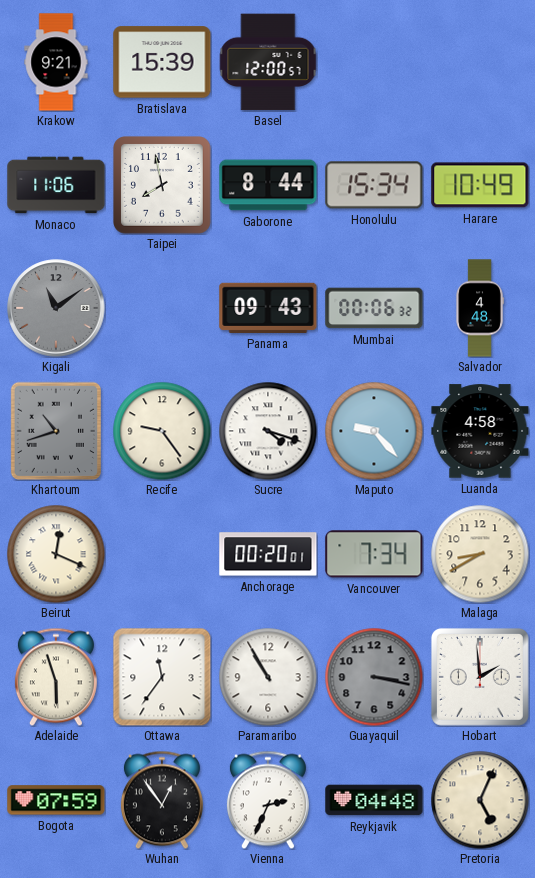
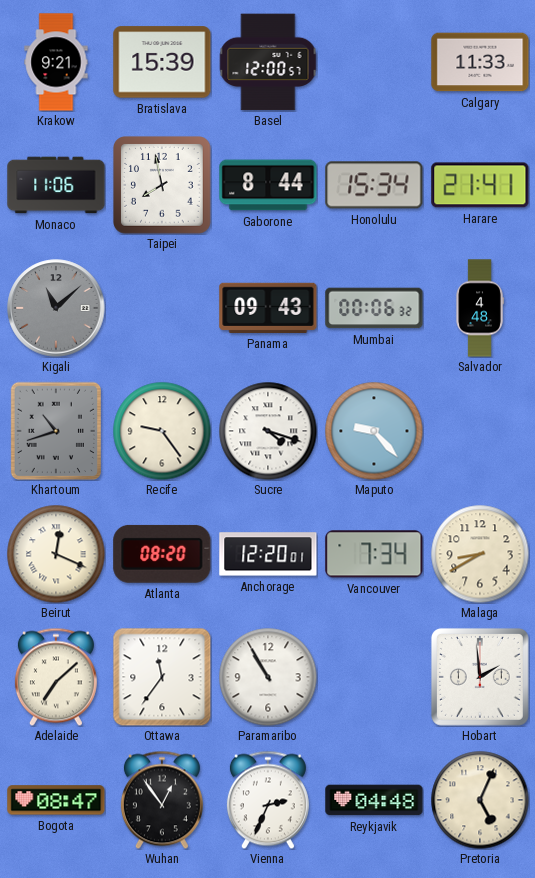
Calgary: none -> 11:33
Harare: 10:49 -> 21:41
Kigali: 11:09 -> 11:08
Luanda: 4:58 -> none
Atlanta: none -> 08:20
Anchorage: 00:20 -> 12:20
Adelaide: 5:57 -> 7:08
Guayaquil: 3:17 -> none
Bogota: 07:59 -> 08:47
